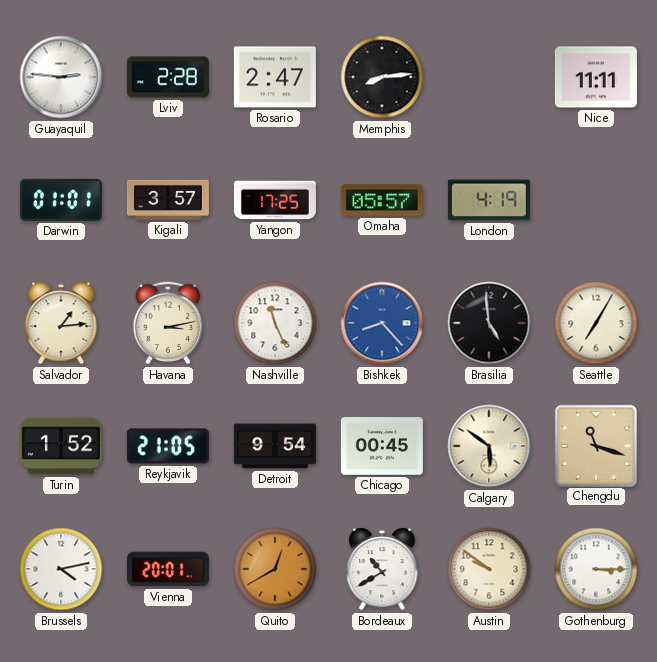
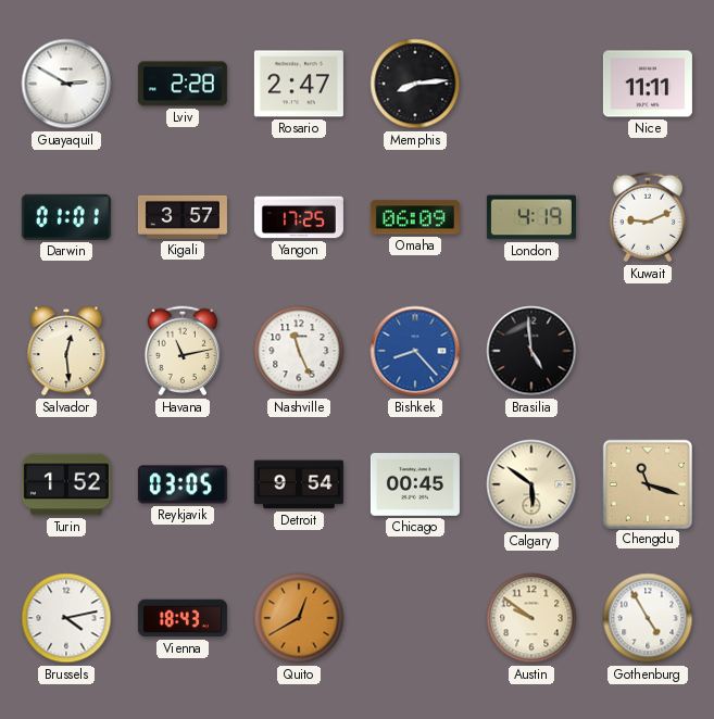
Guayaquil: 2:46 -> 2:50
Omaha: 05:57 -> 06:09
Kuwait: none -> 9:11
Salvador: 1:14 -> 12:29
Havana: 3:13 -> 11:13
Seattle: 7:05 -> none
Reykjavik: 21:05 -> 03:05
Vienna: 20:01 -> 18:43
Bordeaux: 10:40 -> none
Gothenburg: 3:15 -> 4:55
